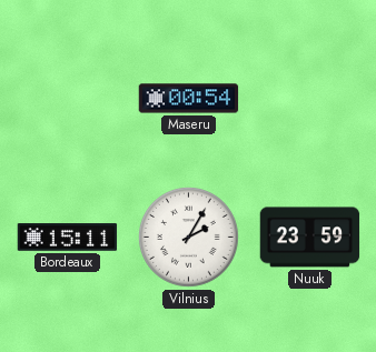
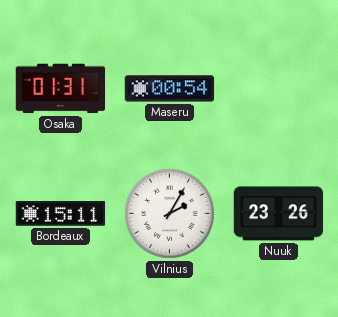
Osaka: none -> 01:31
Nuuk: 23:59 -> 23:26
